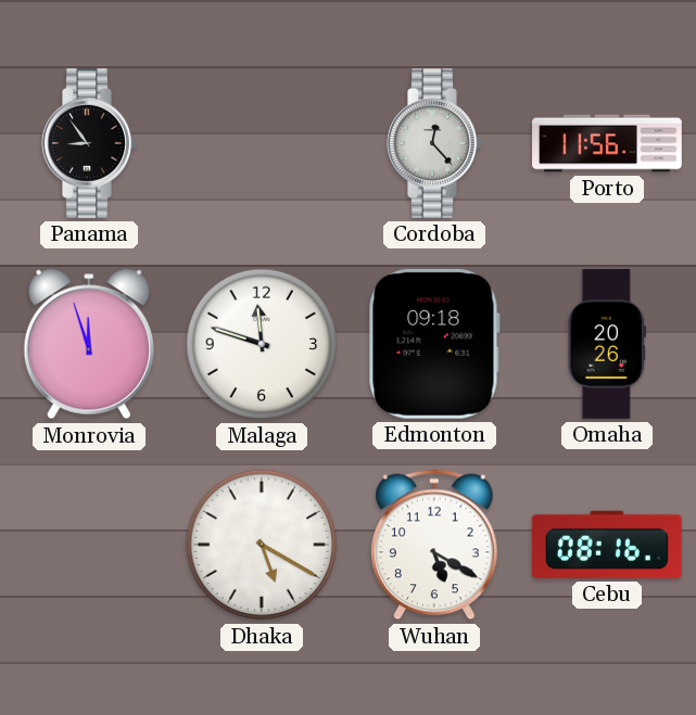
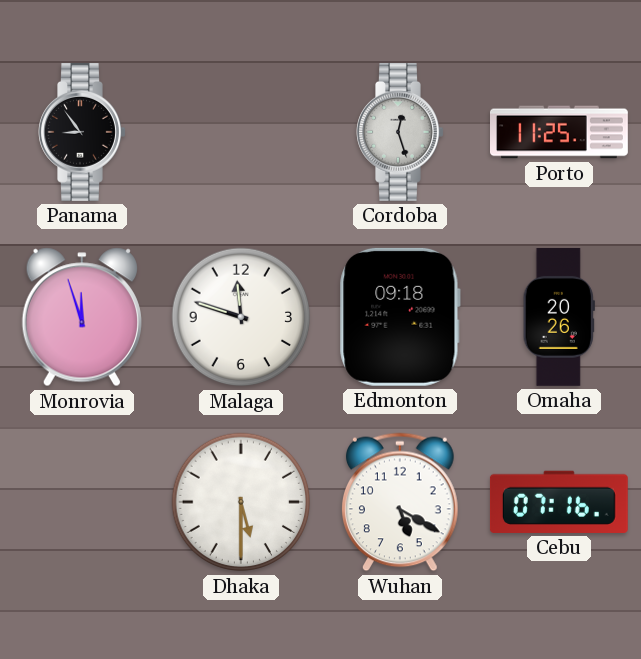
Cordoba: 12:23 -> 12:27
Porto: 11:56 -> 11:25
Dhaka: 5:20 -> 5:30
Cebu: 08:16 -> 07:16
